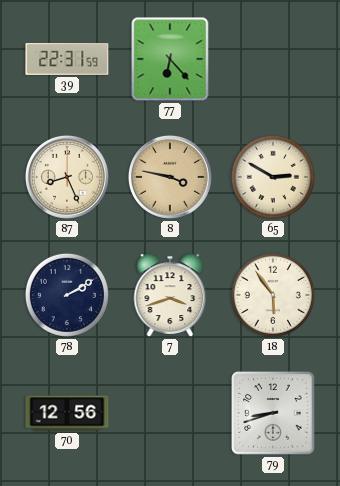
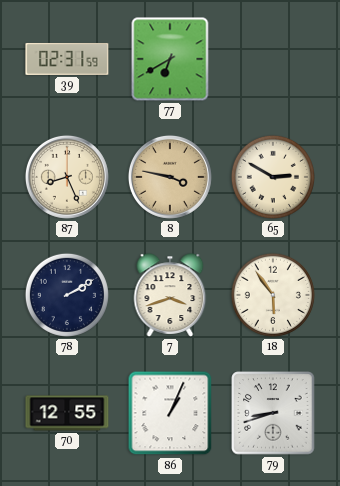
39: 22:31 -> 02:31
77: 6:23 -> 6:40
70: 12:56 -> 12:55
86: none -> 1:04
